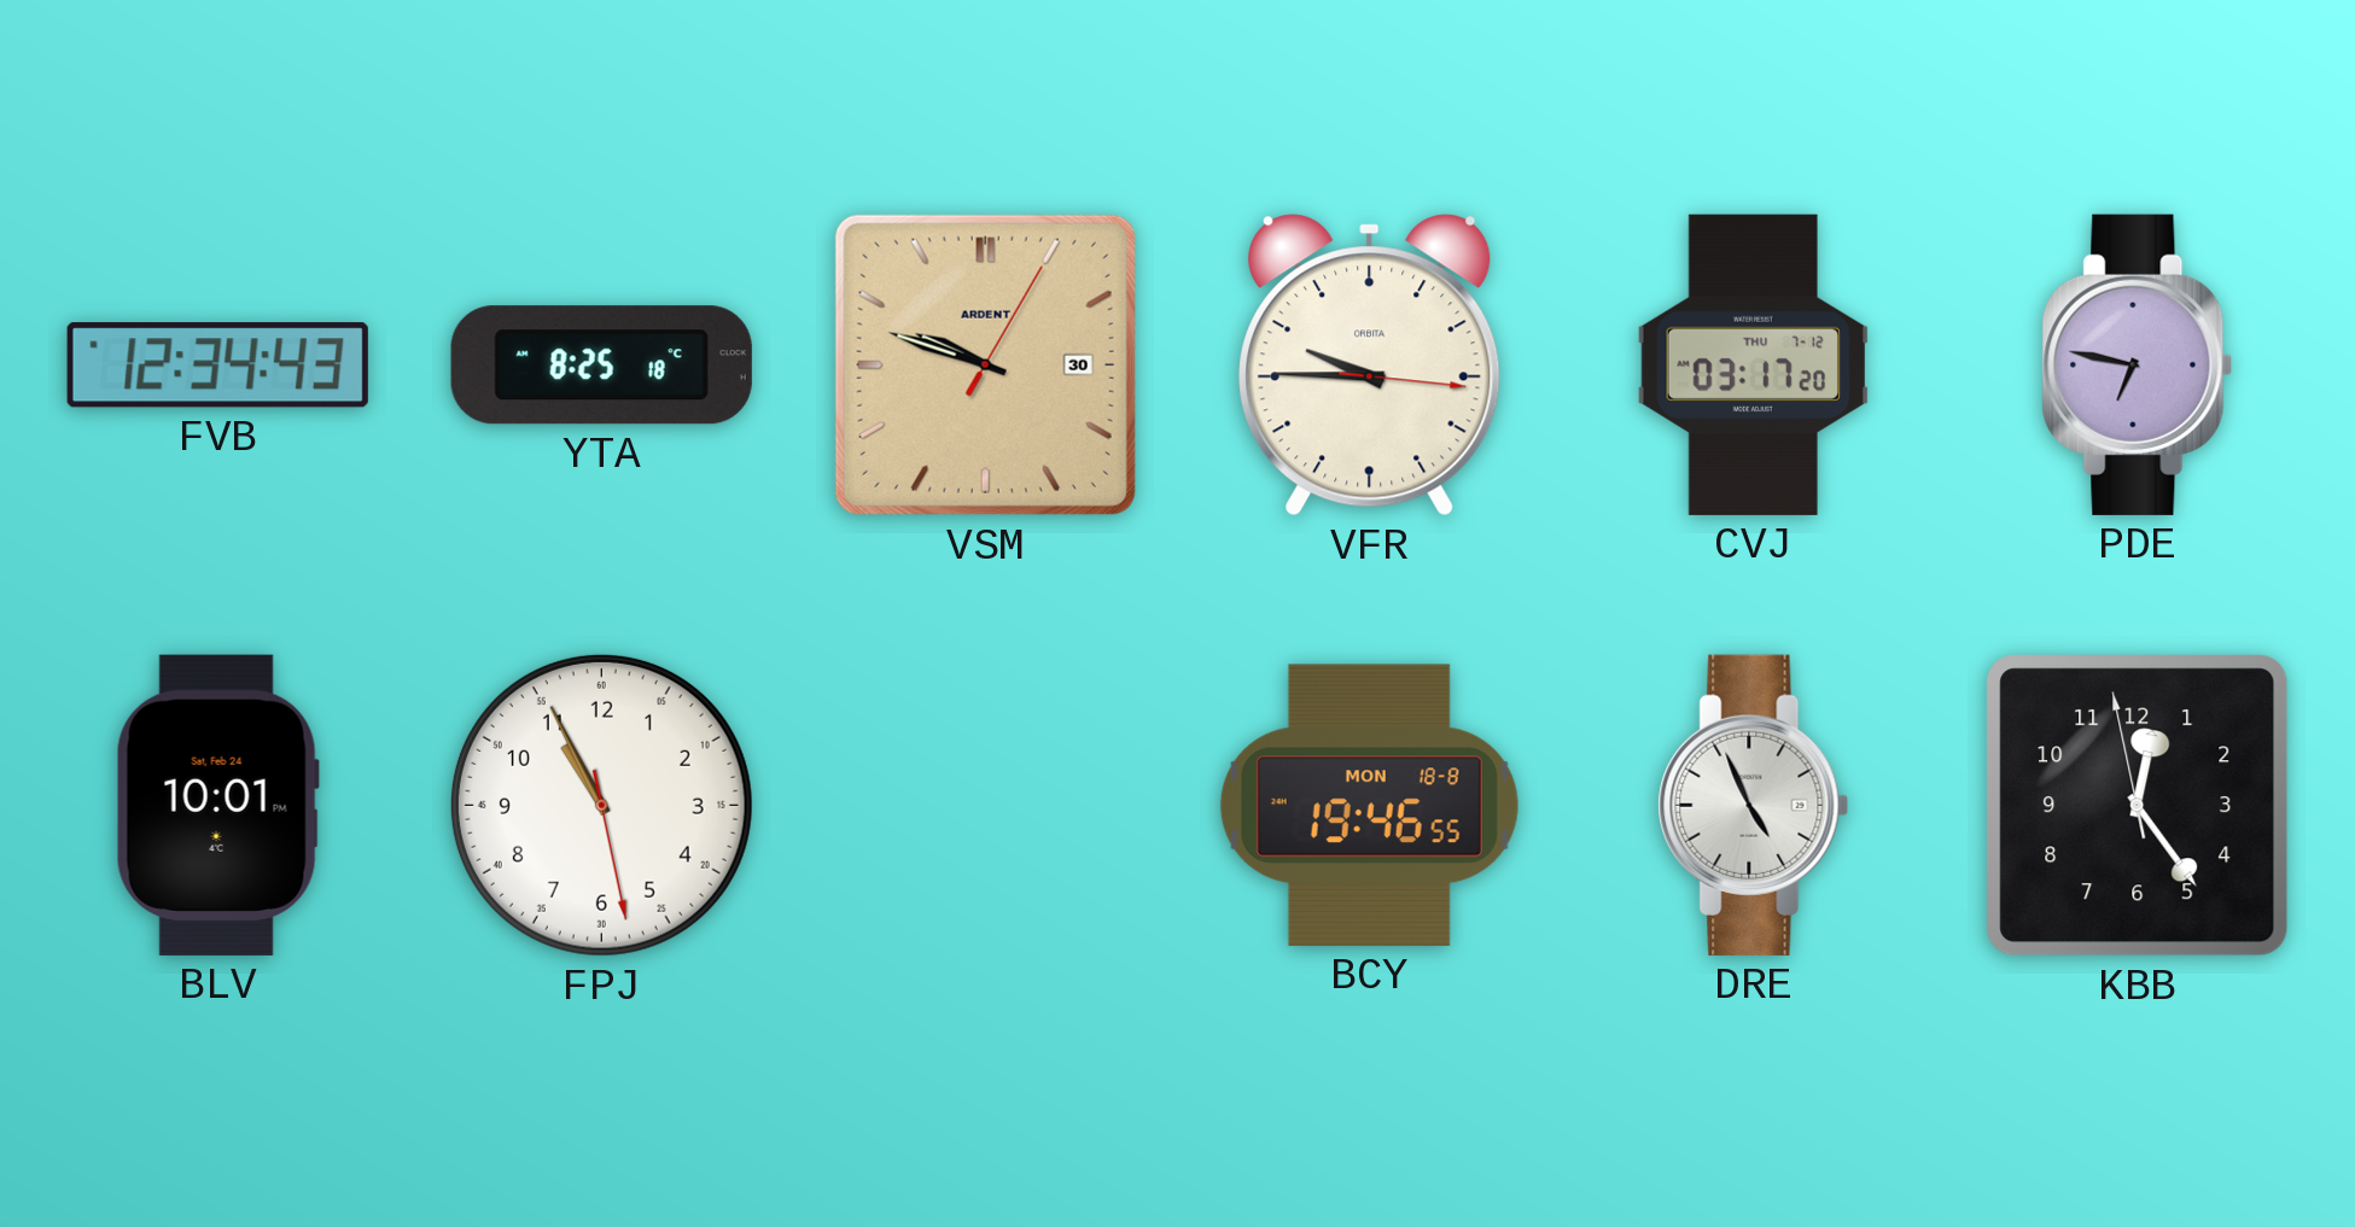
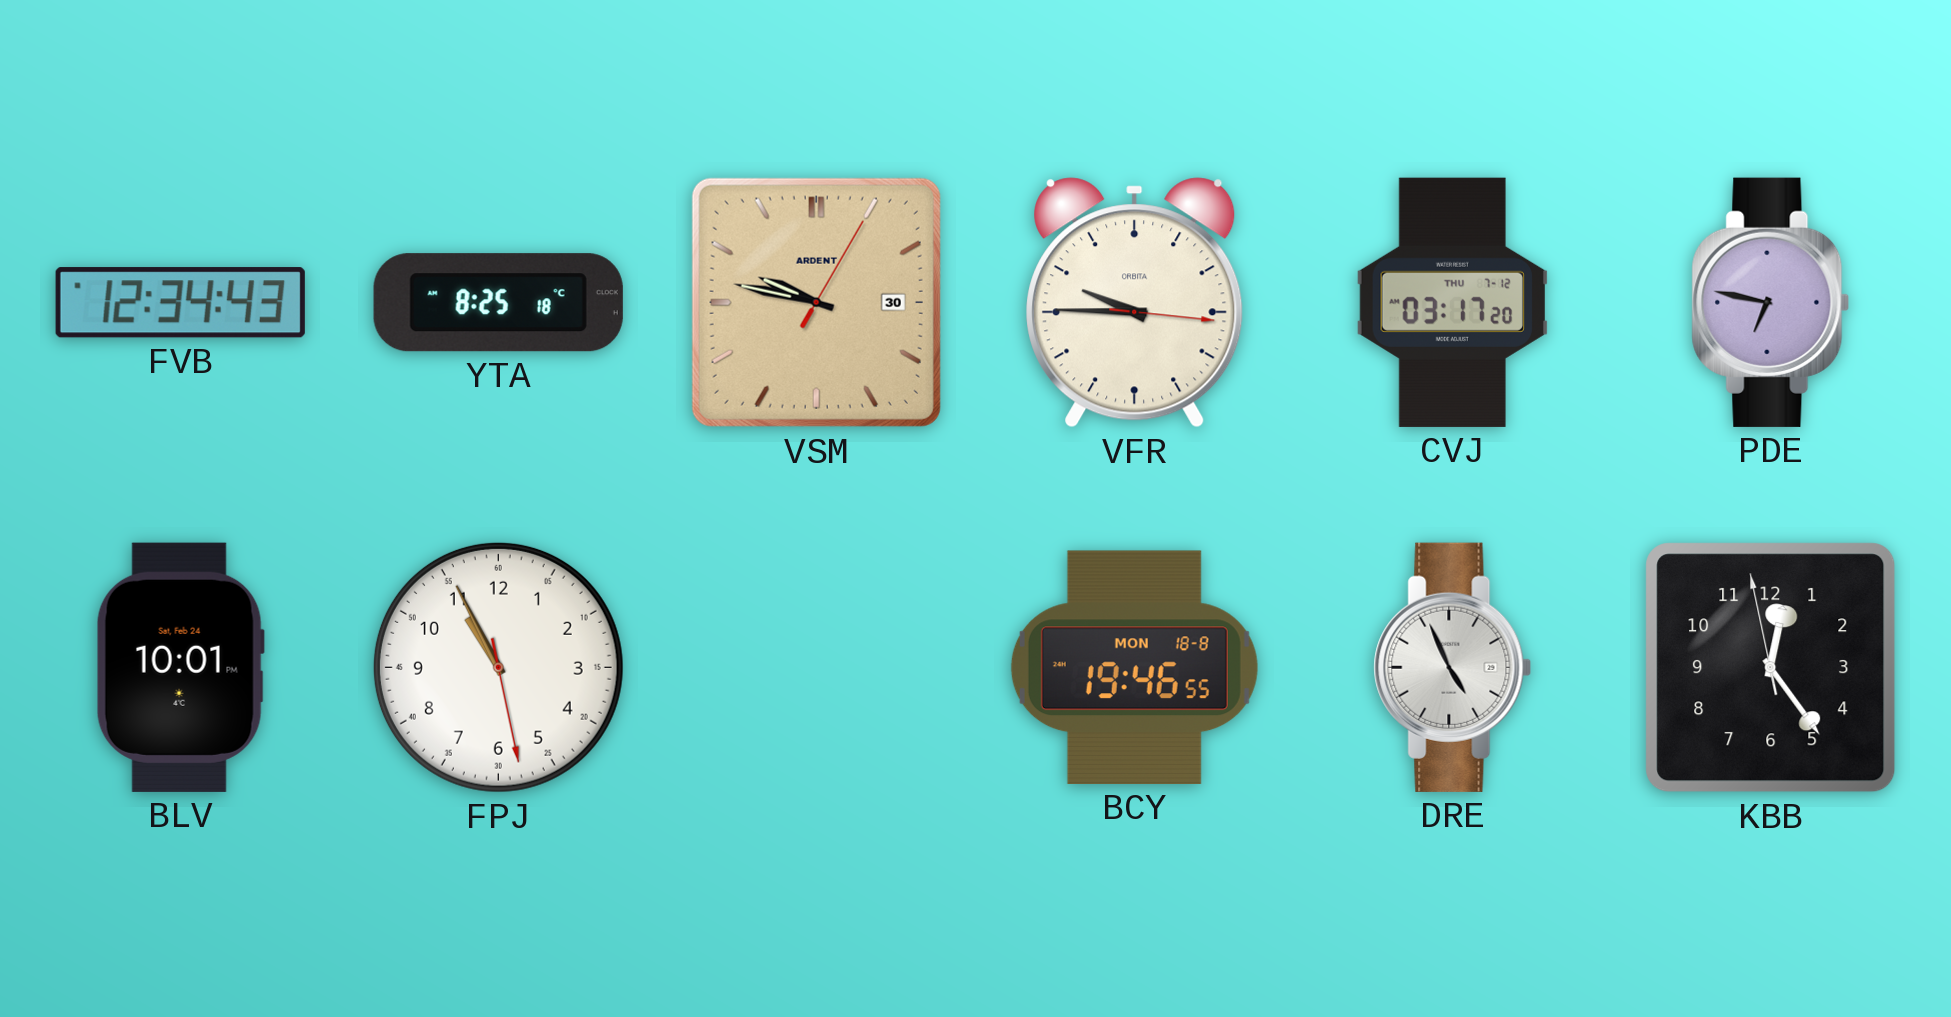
VSM: 9:48 -> 9:47
